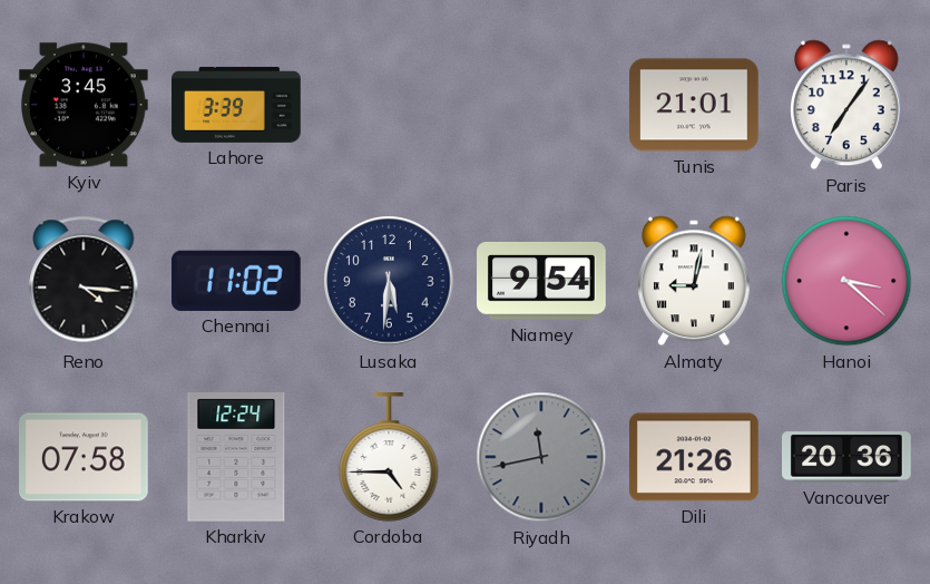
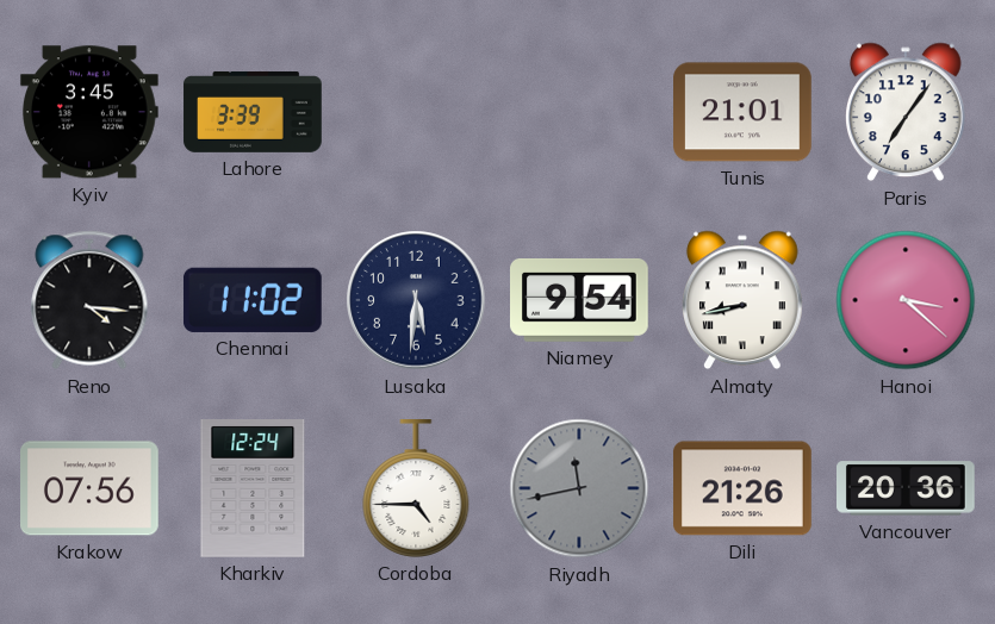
Almaty: 9:02 -> 8:43
Krakow: 07:58 -> 07:56
